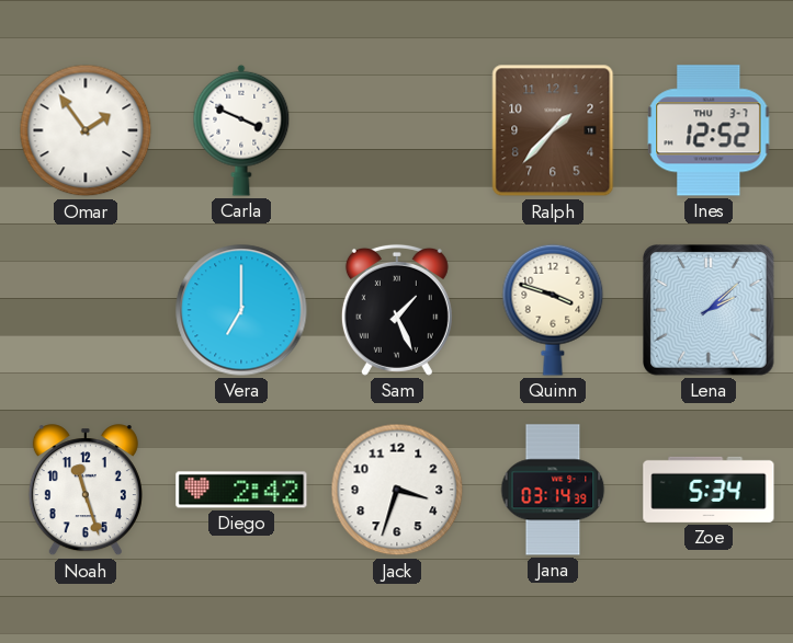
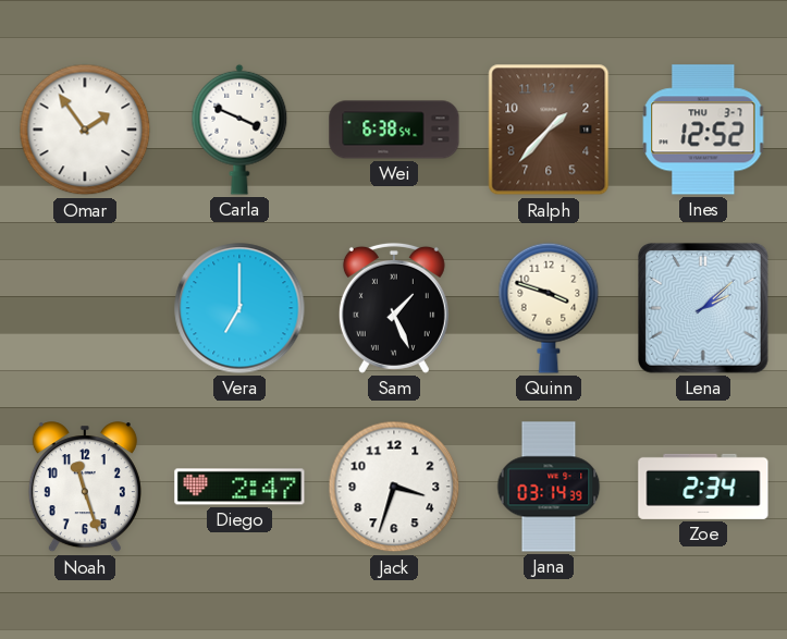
Wei: none -> 6:38
Diego: 2:42 -> 2:47
Zoe: 5:34 -> 2:34
